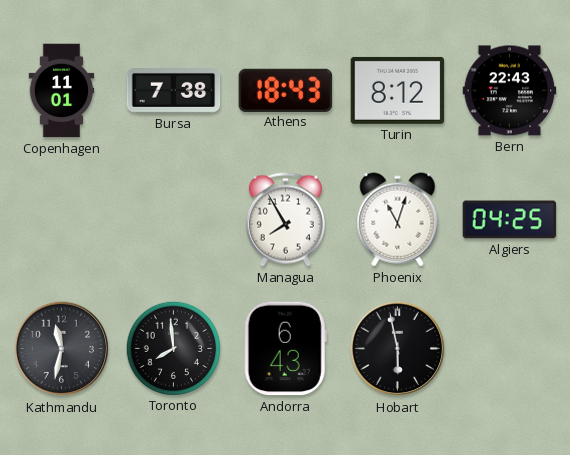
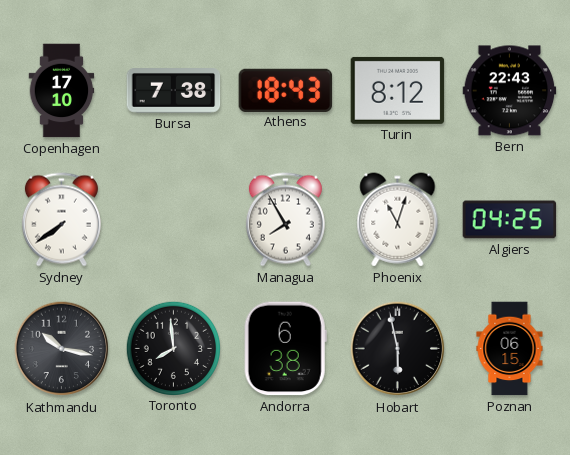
Copenhagen: 11:01 -> 17:10
Sydney: none -> 7:39
Kathmandu: 11:32 -> 10:17
Andorra: 6:43 -> 6:38
Poznan: none -> 06:15
